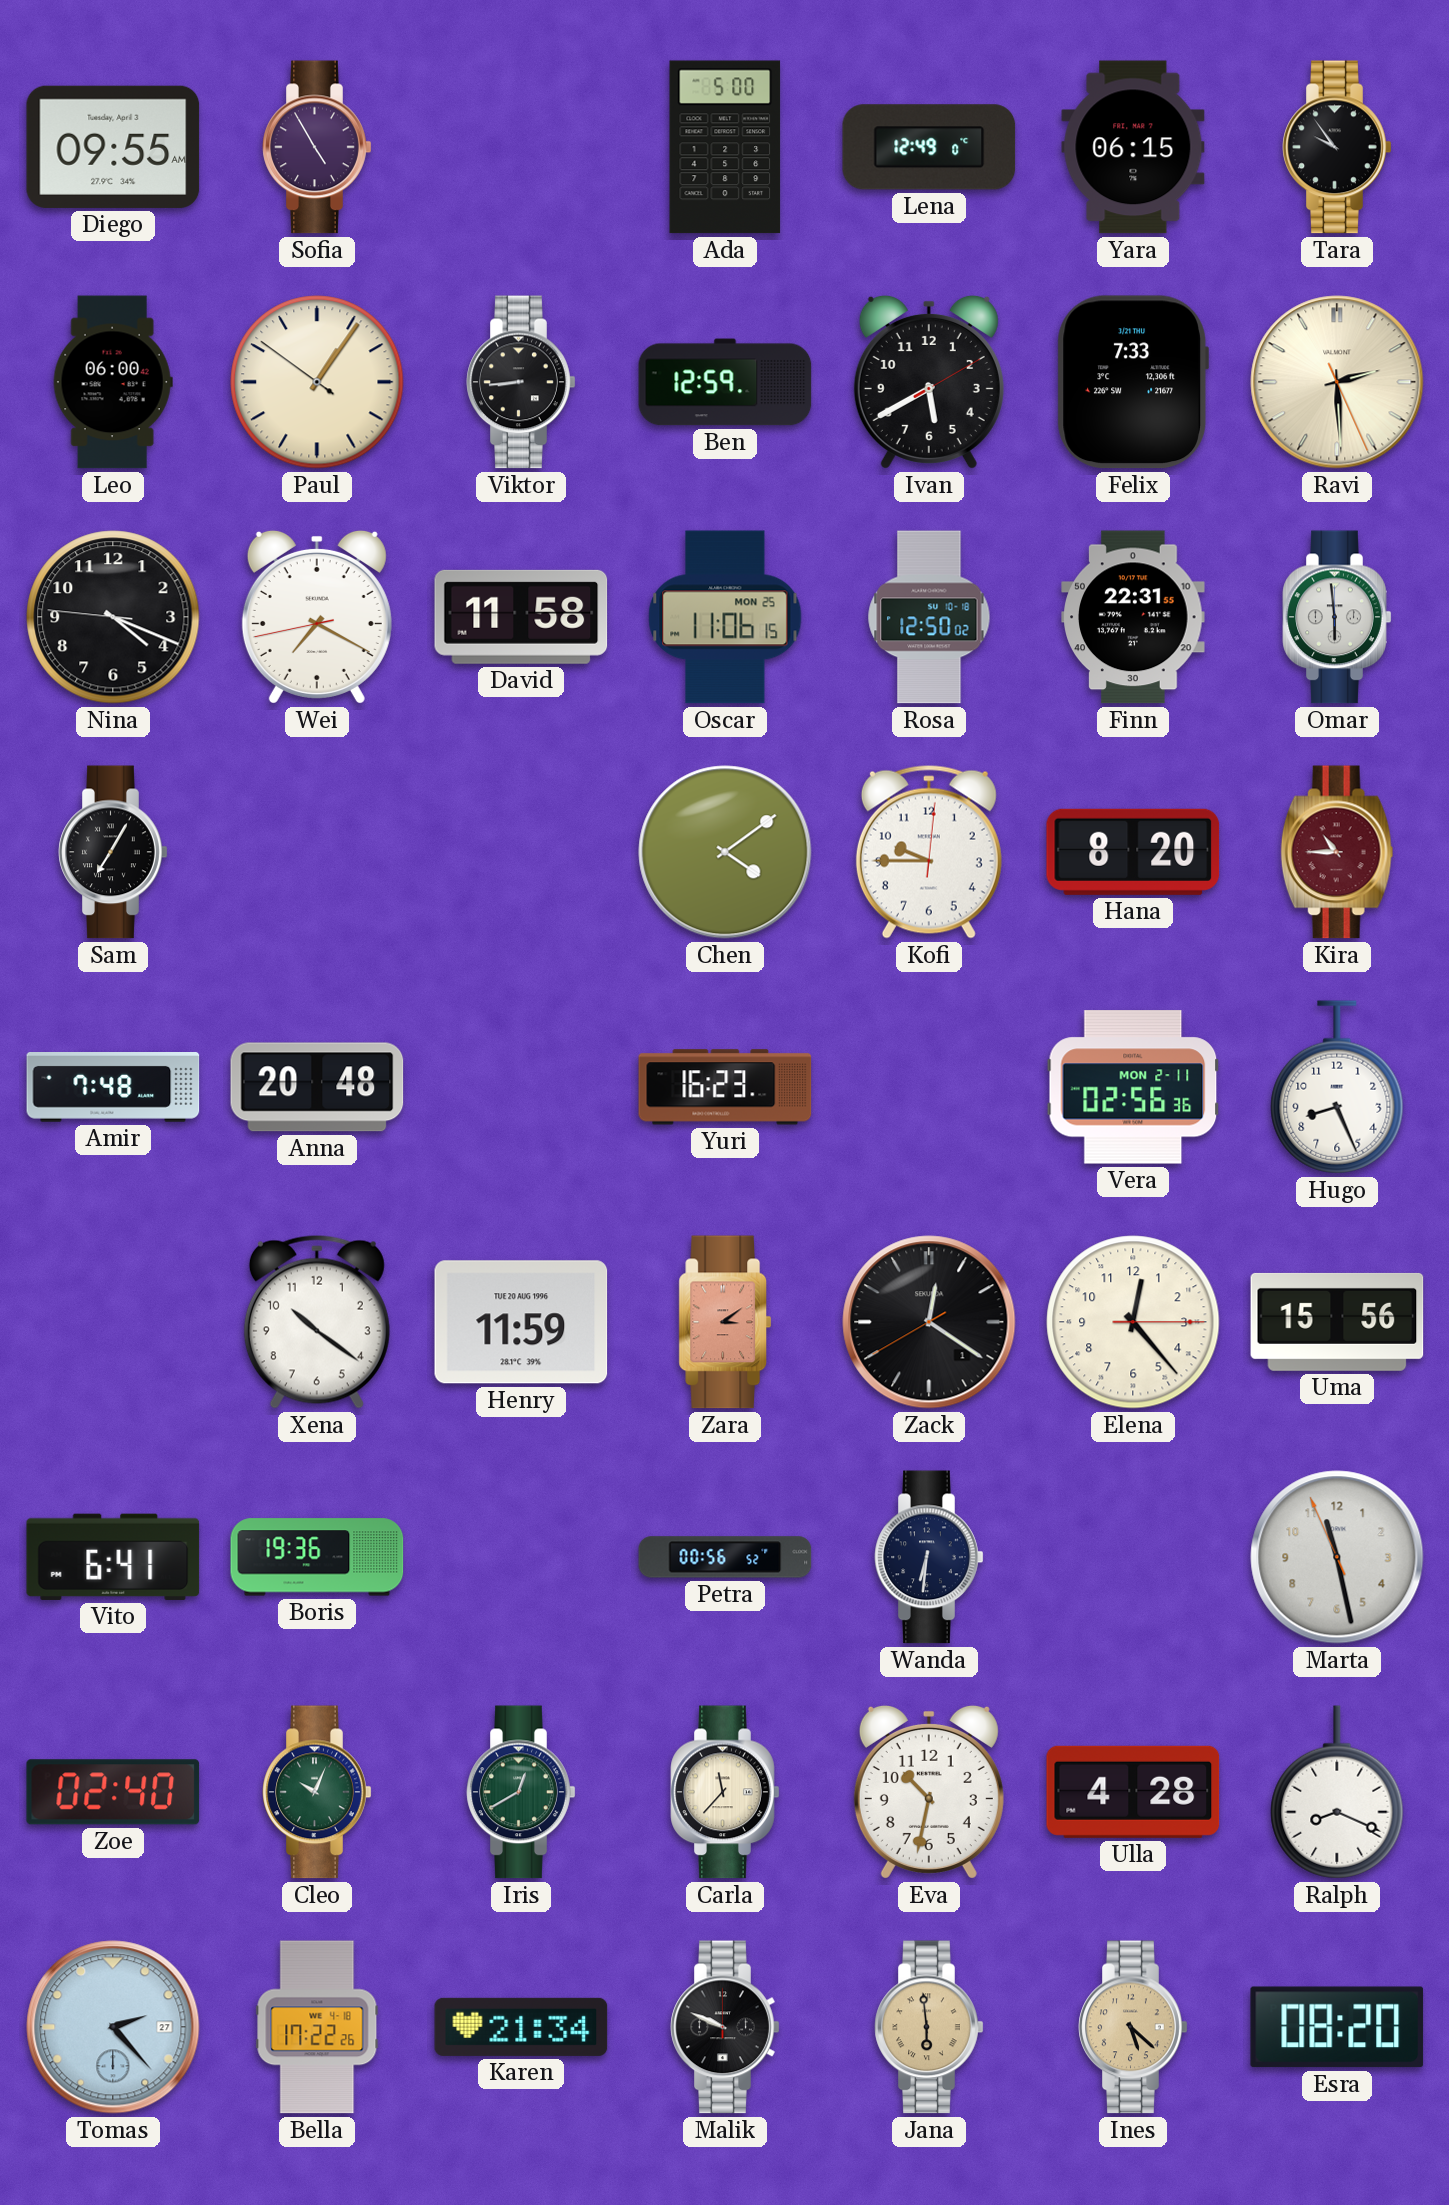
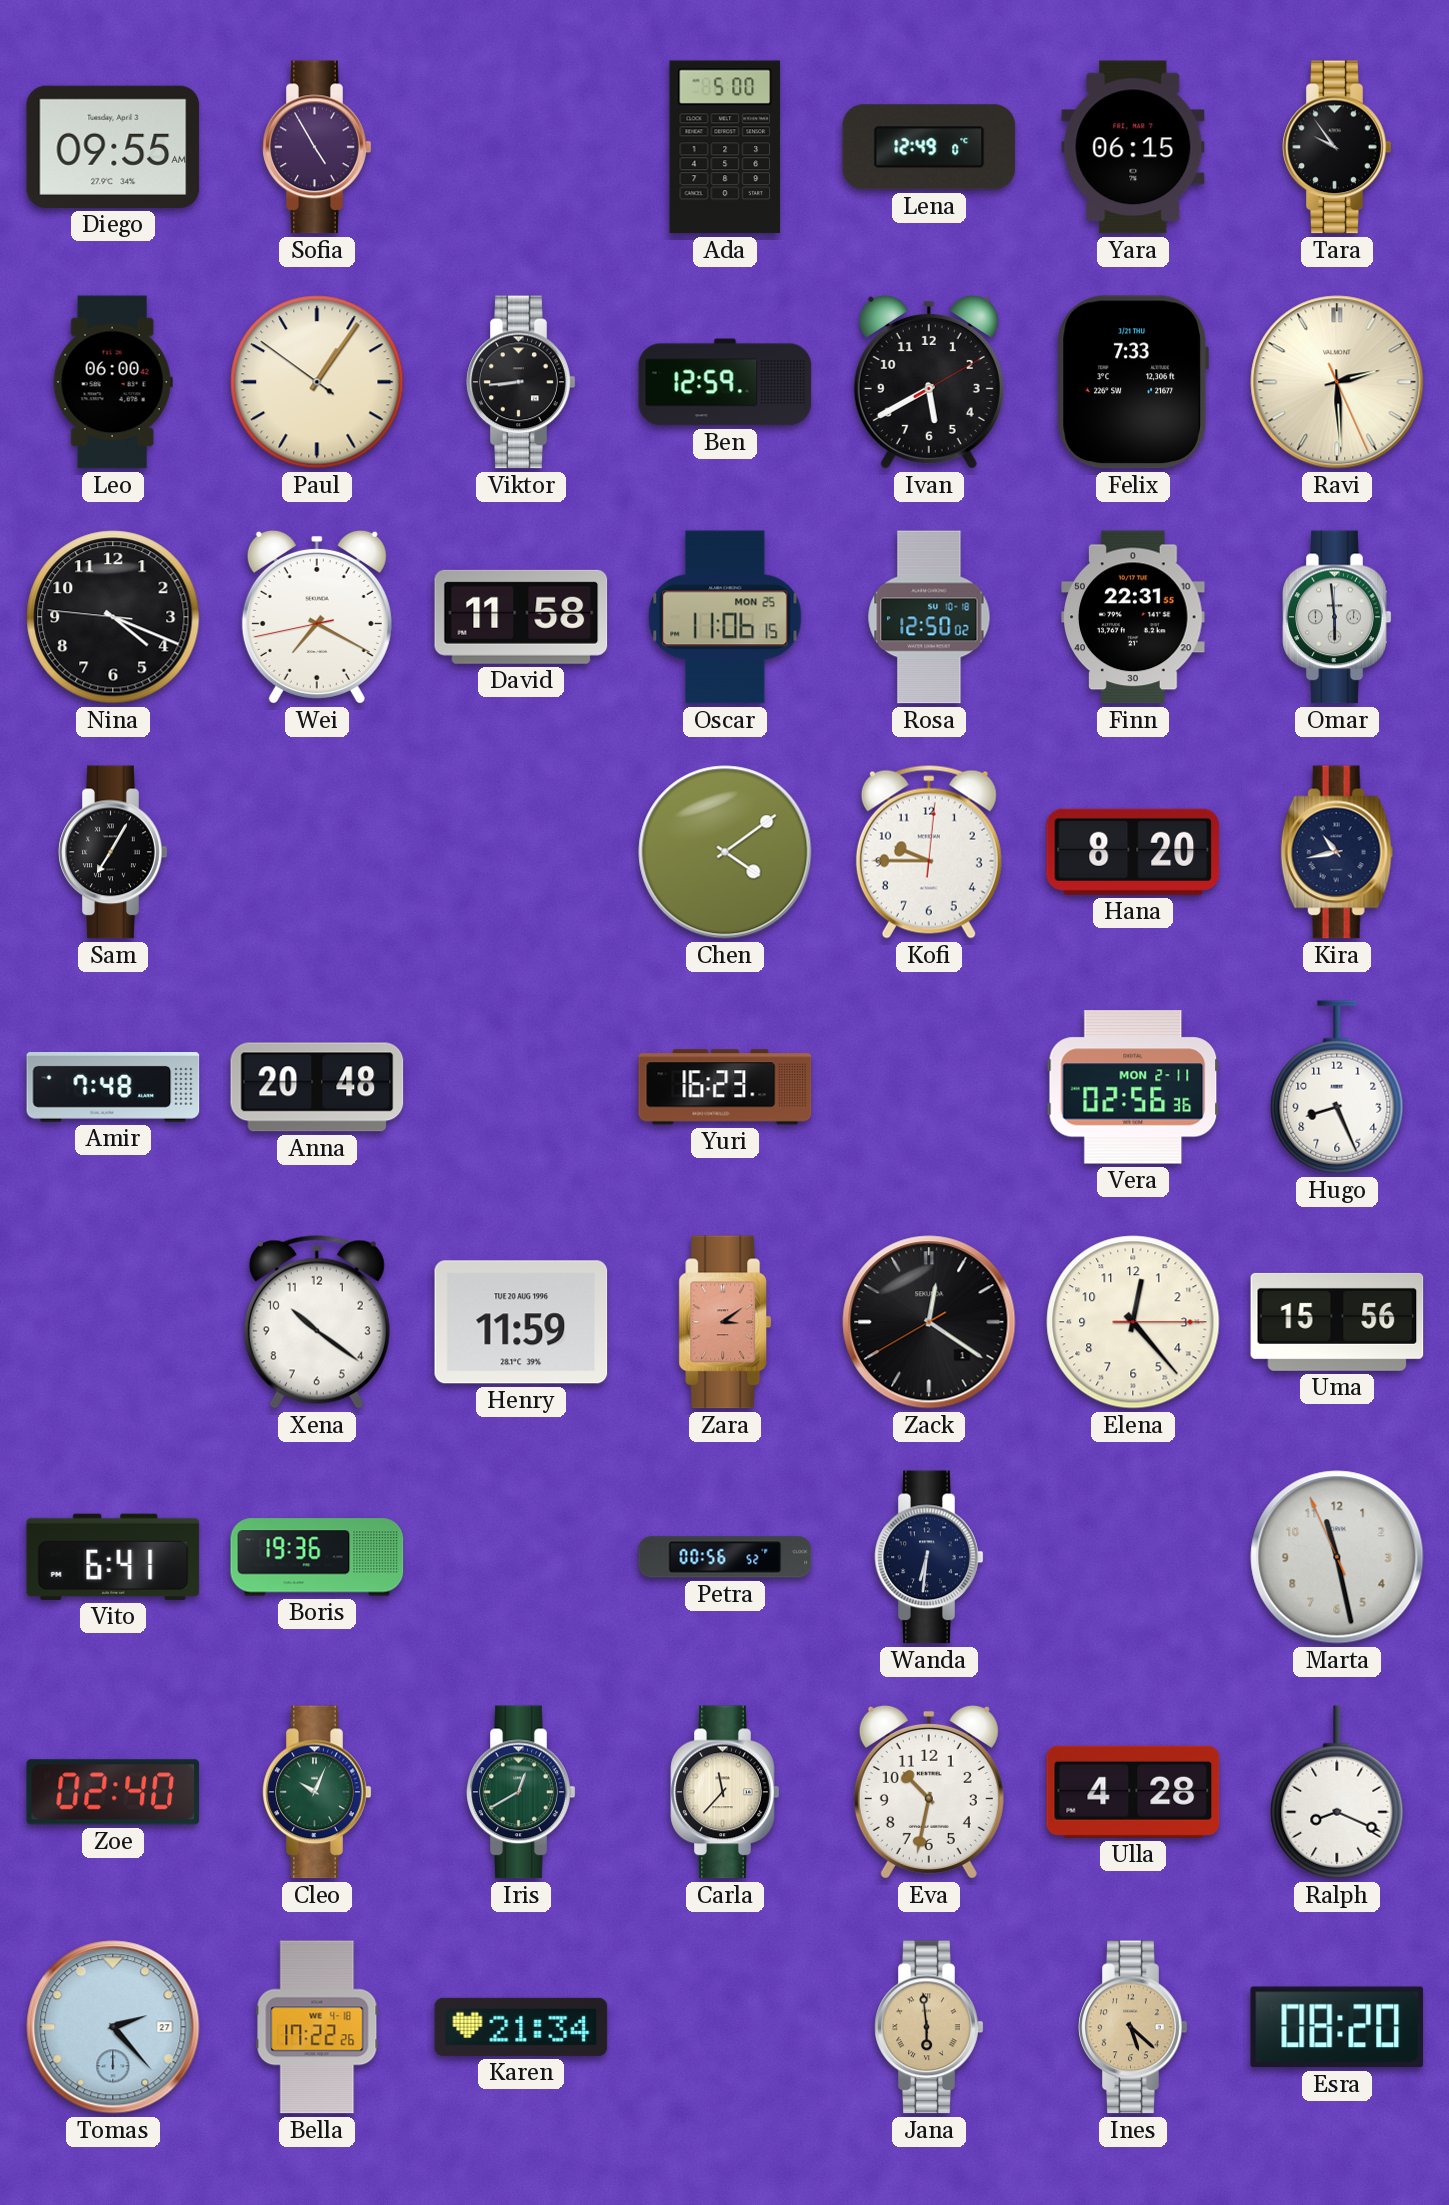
Kira: 10:45 -> 10:43
Kira dial: burgundy -> navy
Malik: 9:49 -> none
